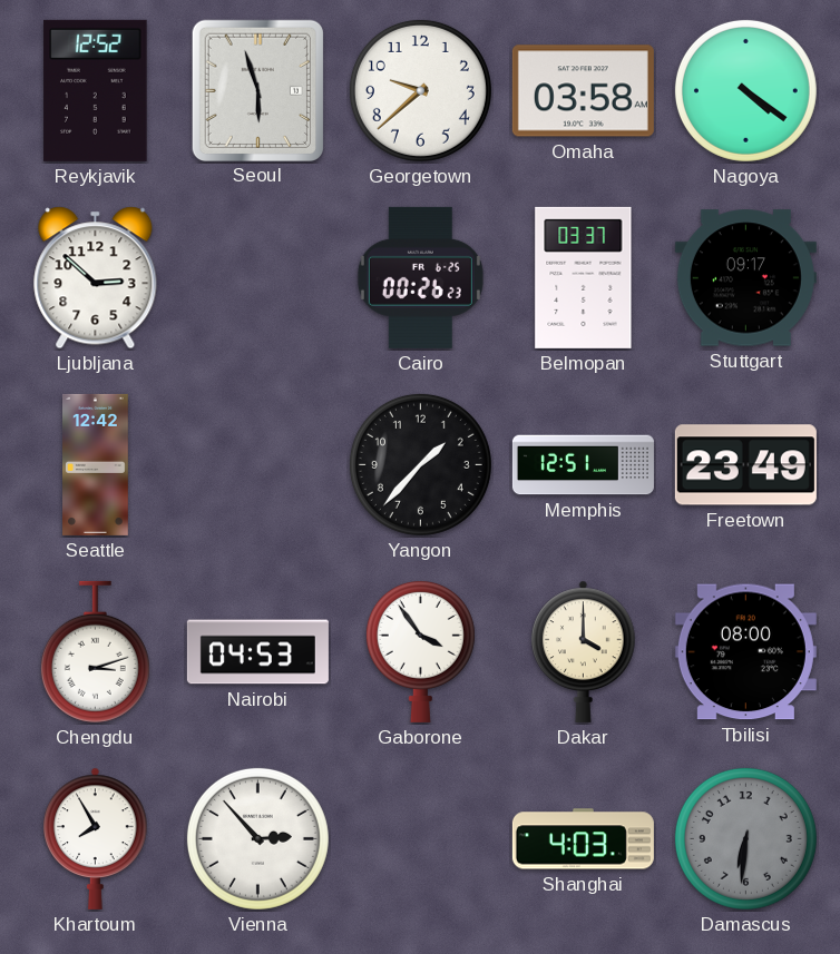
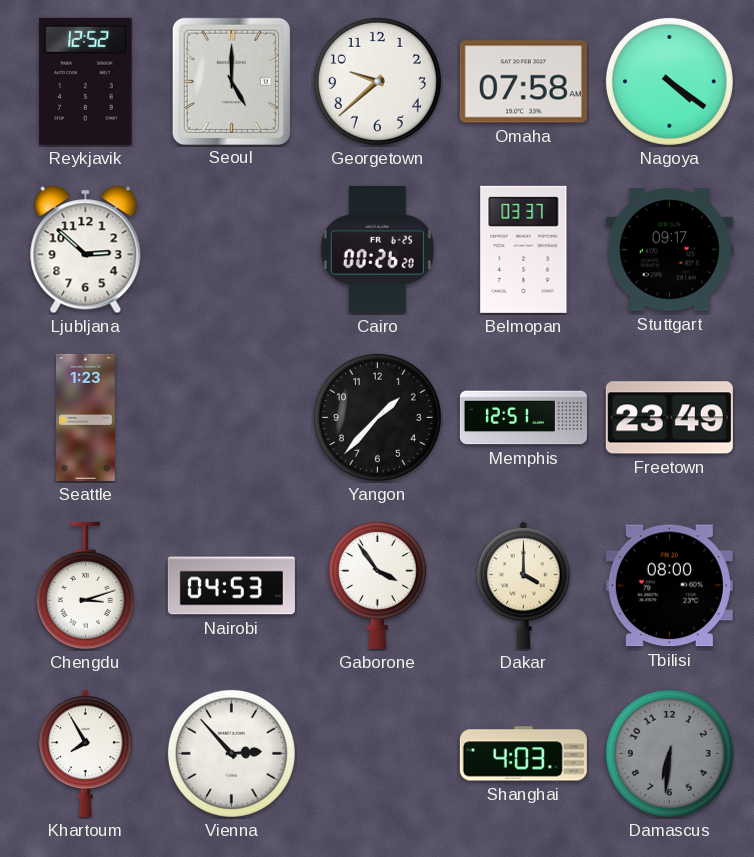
Seoul: 5:57 -> 5:00
Omaha: 03:58 -> 07:58
Cairo: 00:26:23 -> 00:26:20
Seattle: 12:42 -> 1:23
